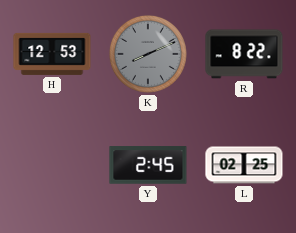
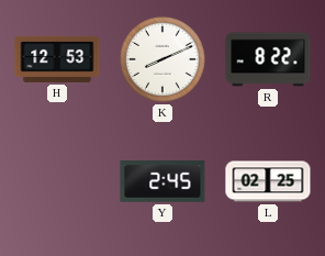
K dial: grey -> white
